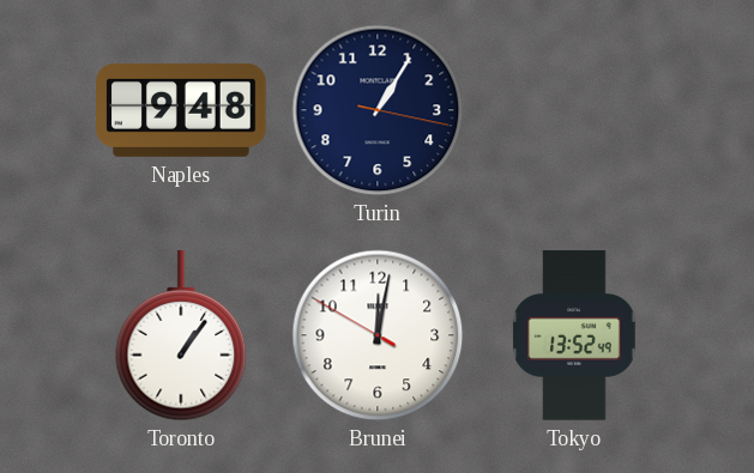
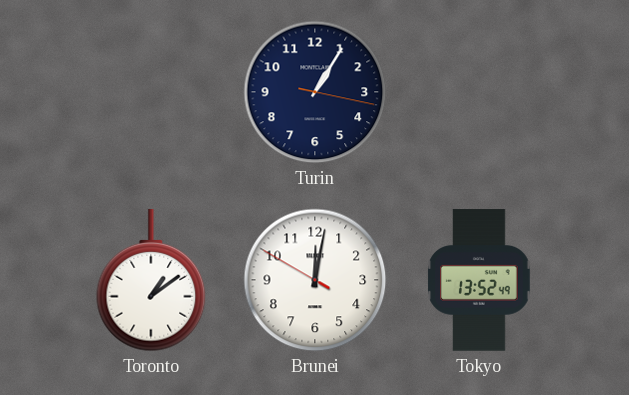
Naples: 9:48 -> none
Toronto: 1:06 -> 1:09
